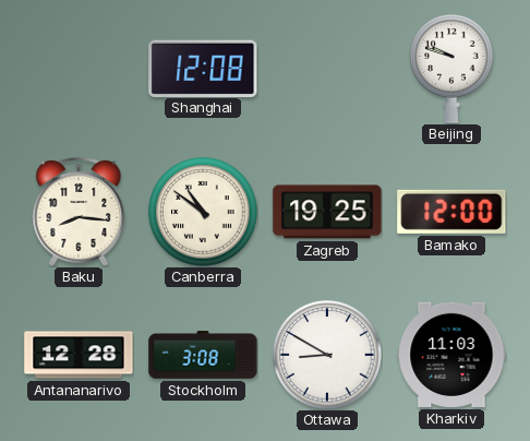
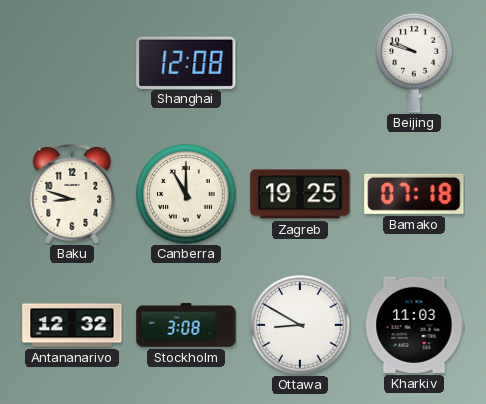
Baku: 8:16 -> 8:48
Canberra: 10:51 -> 11:00
Bamako: 12:00 -> 07:18
Antananarivo: 12:28 -> 12:32
